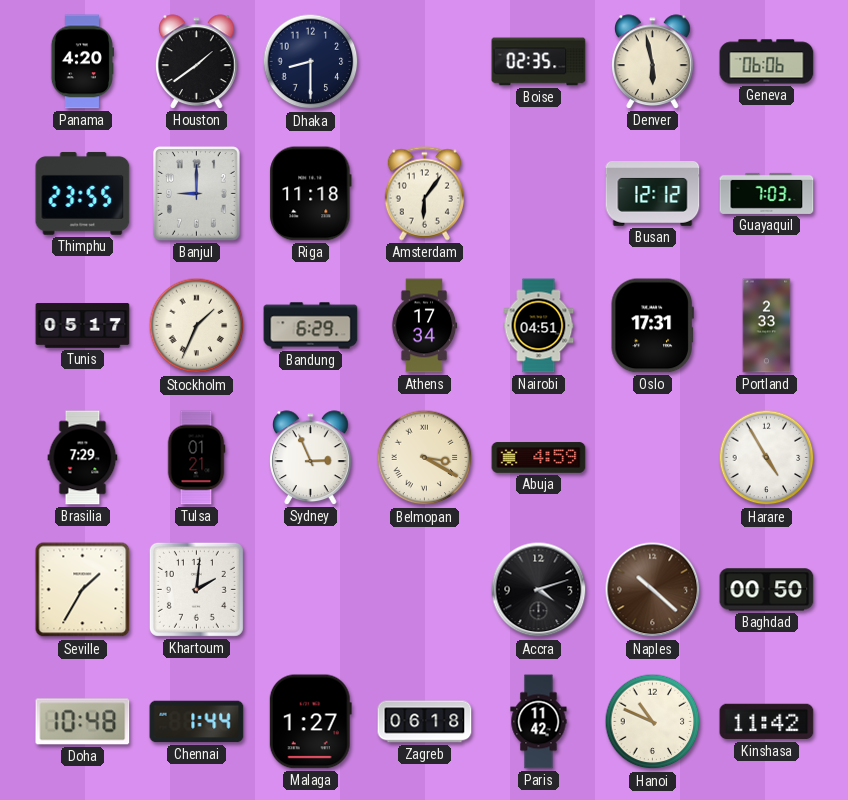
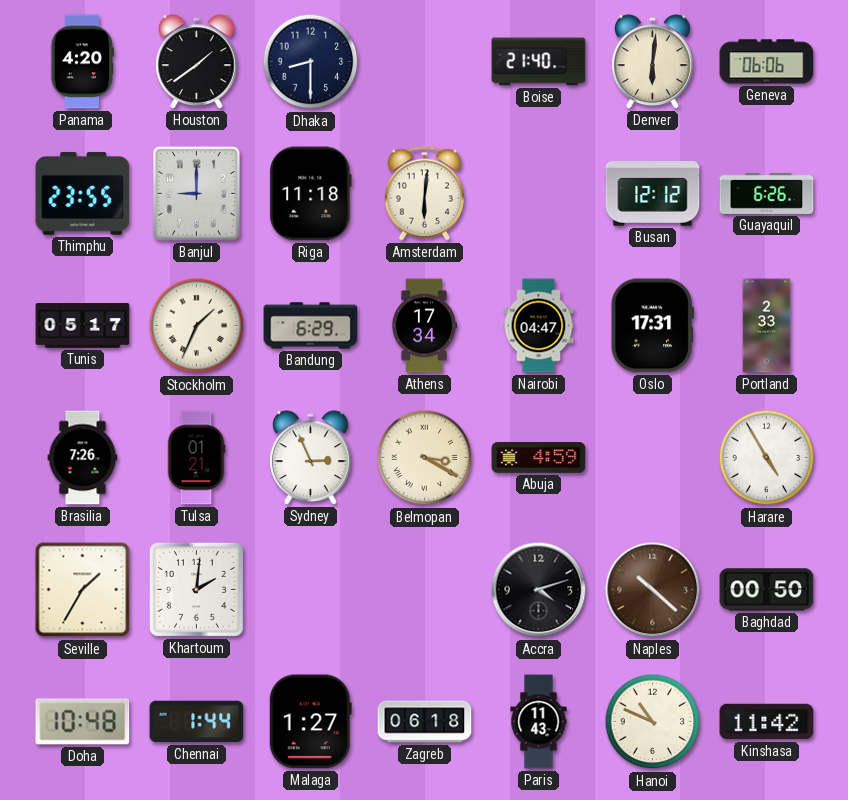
Boise: 02:35 -> 21:40
Denver: 5:58 -> 6:01
Amsterdam: 6:06 -> 6:01
Guayaquil: 7:03 -> 6:26
Nairobi: 04:51 -> 04:47
Brasilia: 7:29 -> 7:26
Paris: 11:42 -> 11:43
